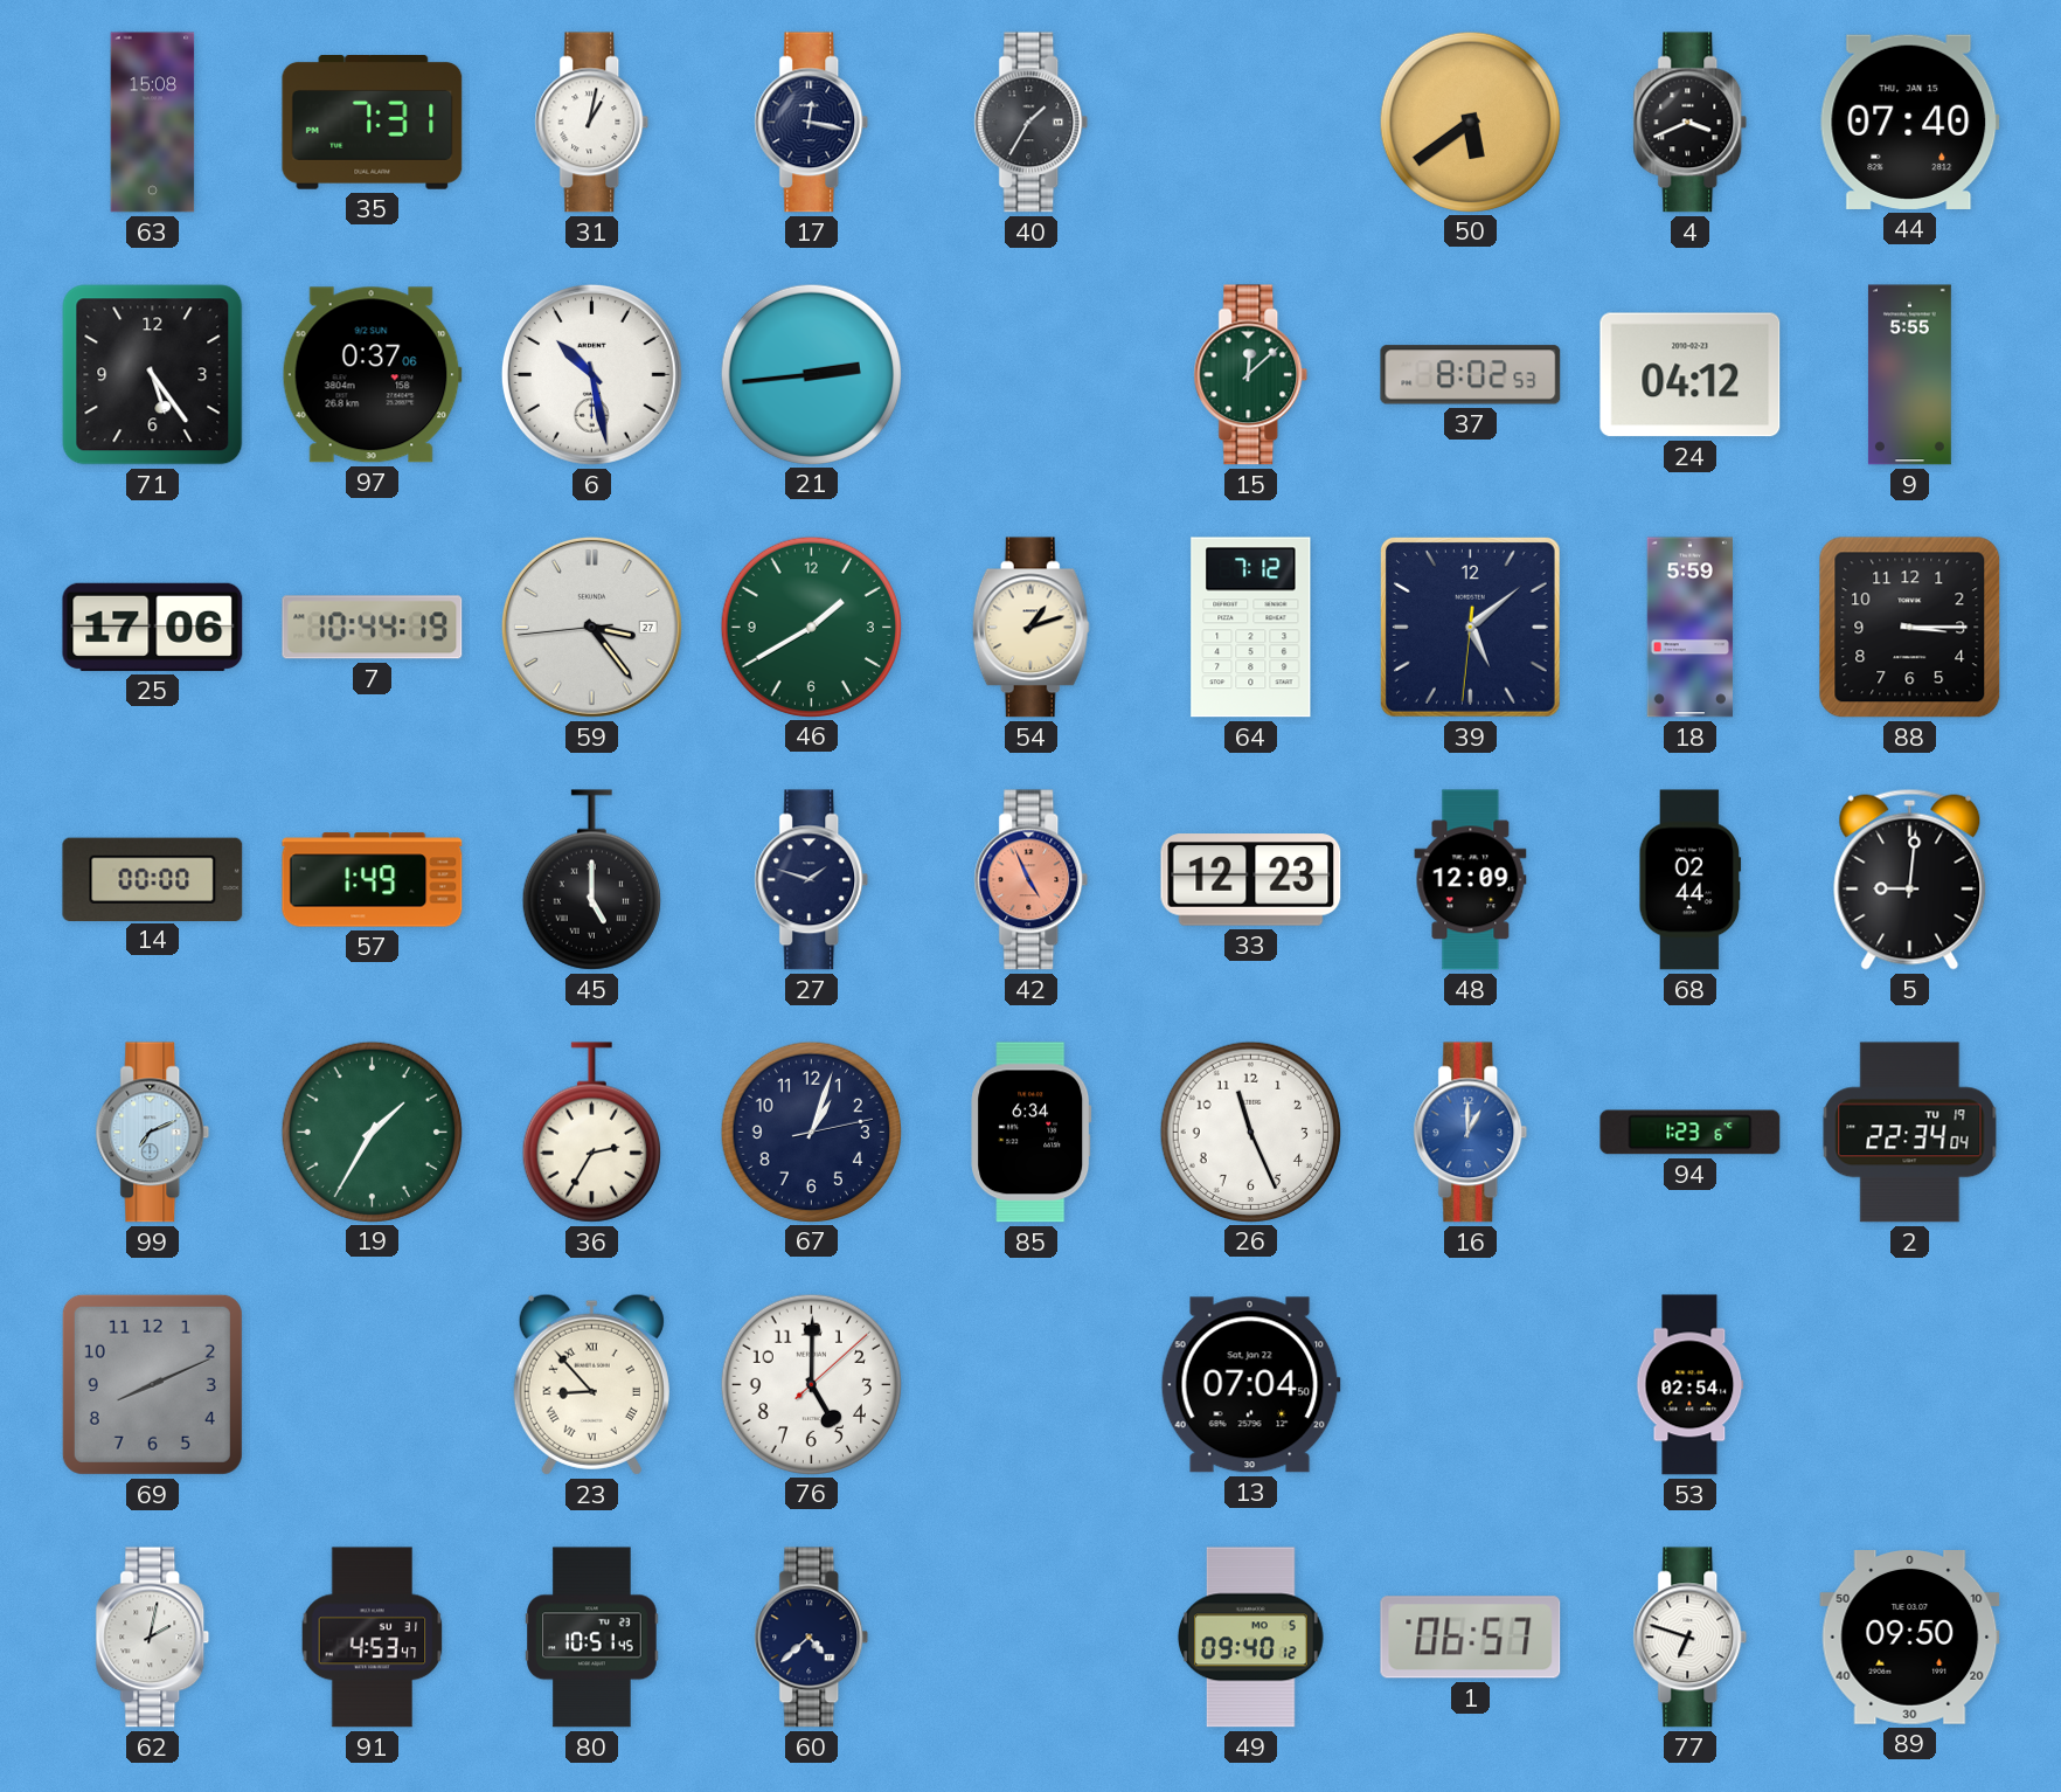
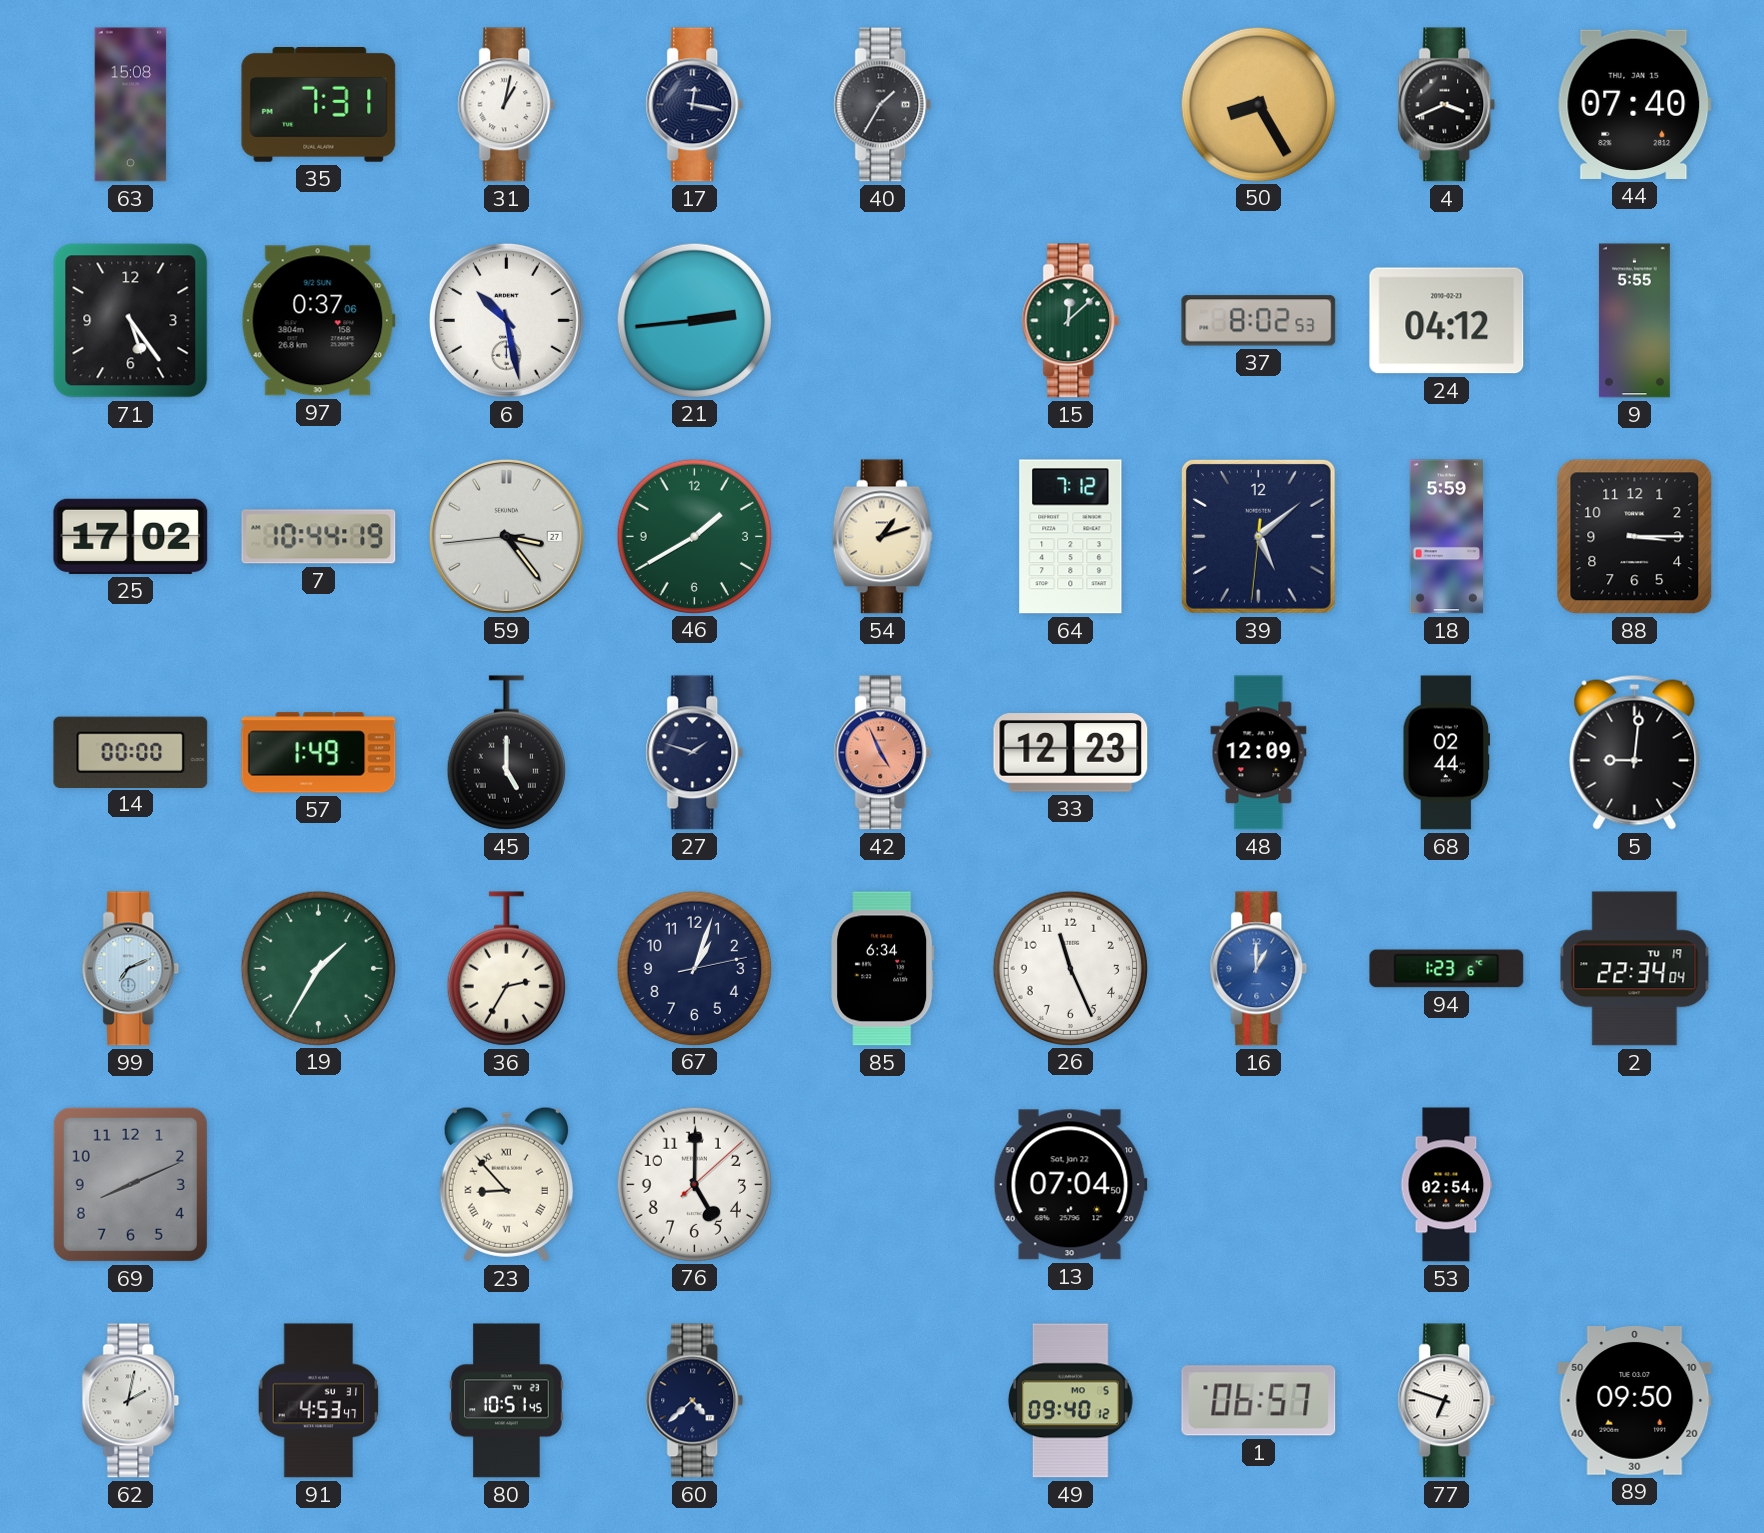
50: 5:39 -> 8:25
25: 17:06 -> 17:02
